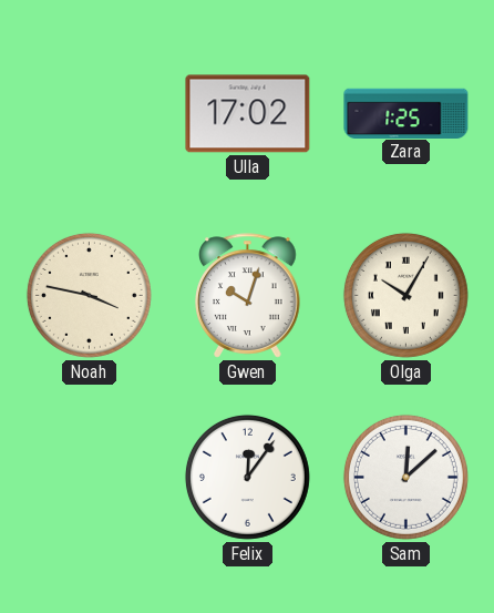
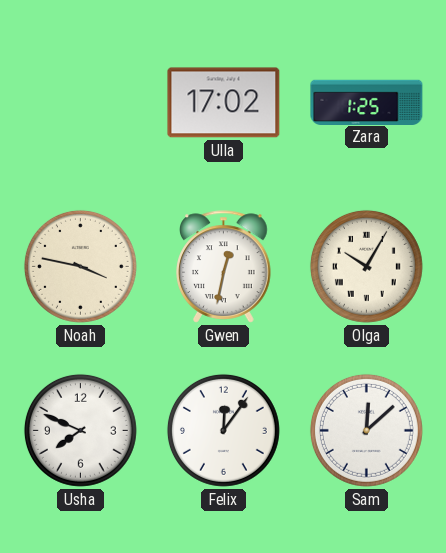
Gwen: 10:03 -> 12:32
Usha: none -> 7:49
